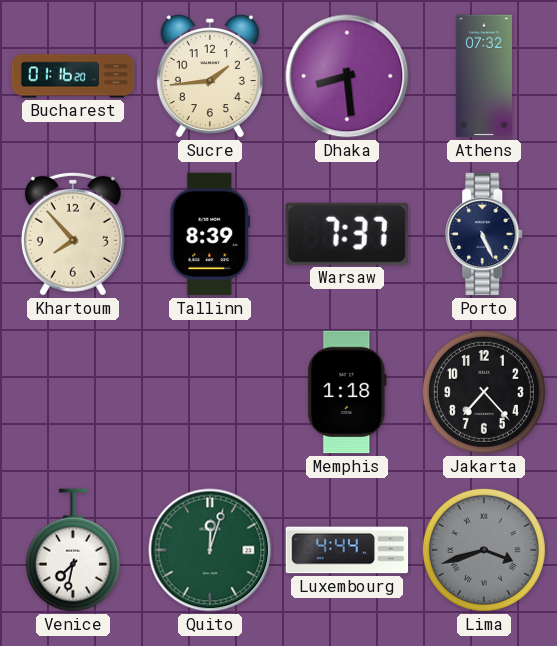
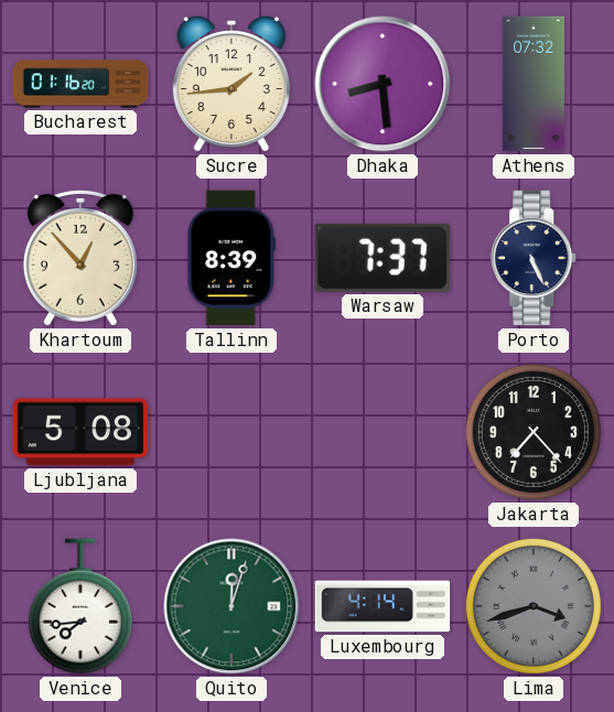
Khartoum: 7:53 -> 12:53
Ljubljana: none -> 5:08
Memphis: 1:18 -> none
Venice: 7:32 -> 7:44
Luxembourg: 4:44 -> 4:14
